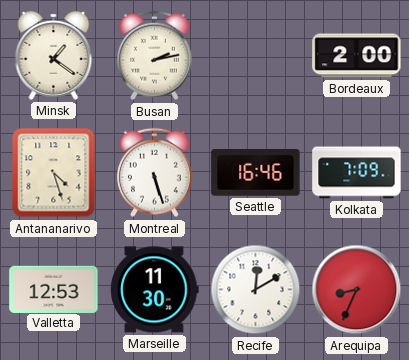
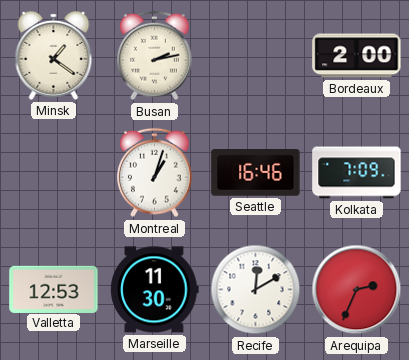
Antananarivo: 4:27 -> none
Montreal: 5:27 -> 1:03
Arequipa: 8:34 -> 2:34
